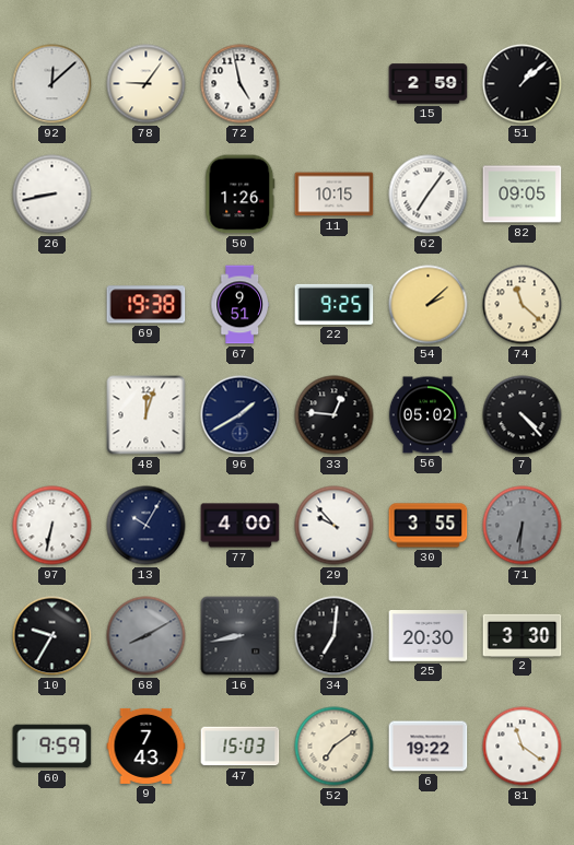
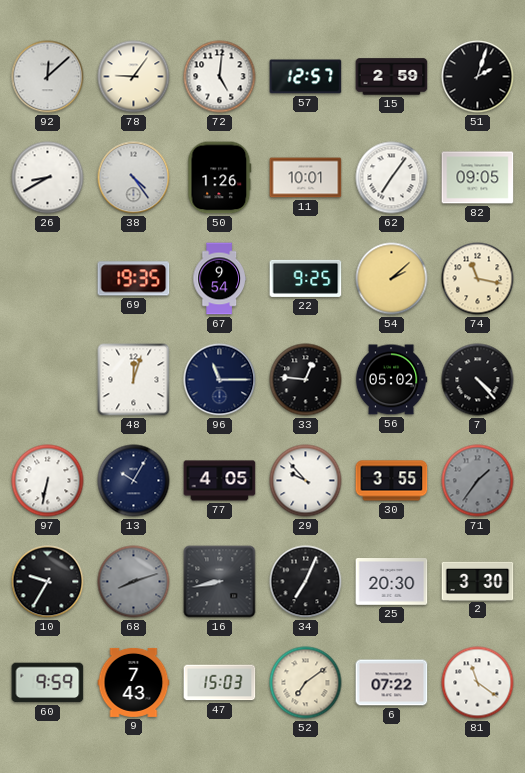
72: 4:58 -> 5:01
57: none -> 12:57
51: 1:08 -> 2:03
26: 8:43 -> 8:40
38: none -> 4:24
11: 10:15 -> 10:01
69: 19:38 -> 19:35
67: 9:51 -> 9:54
74: 11:22 -> 11:17
96: 1:40 -> 11:15
77: 4:00 -> 4:05
71: 6:31 -> 1:36
68: 8:10 -> 8:12
34: 7:01 -> 7:04
6: 19:22 -> 07:22
